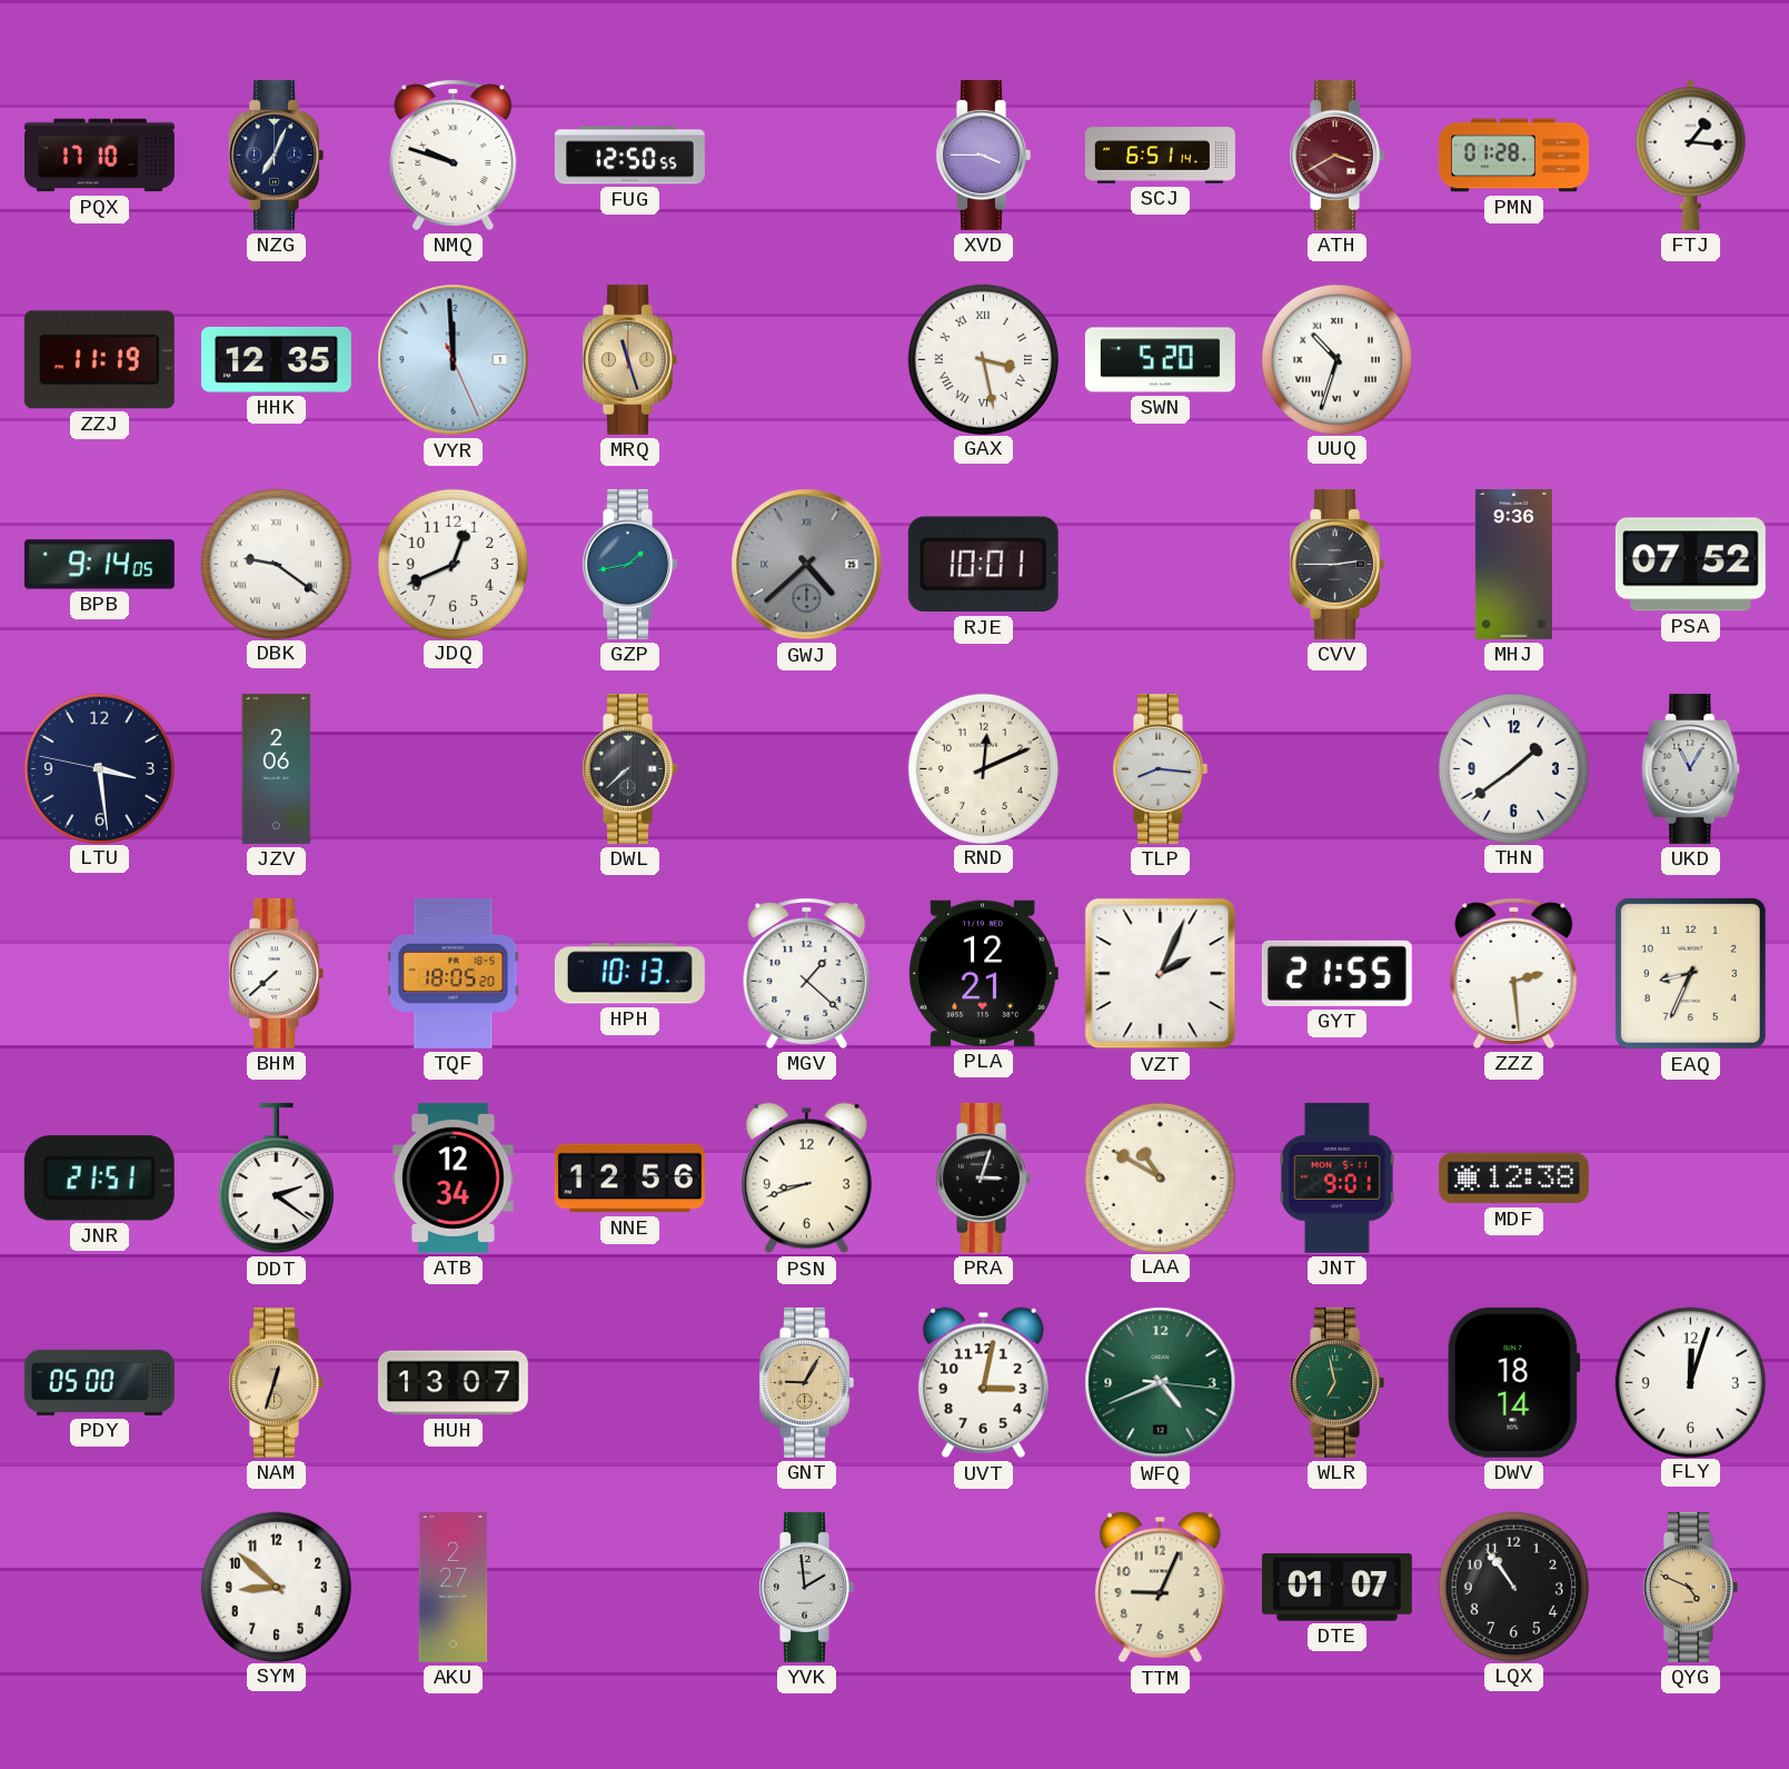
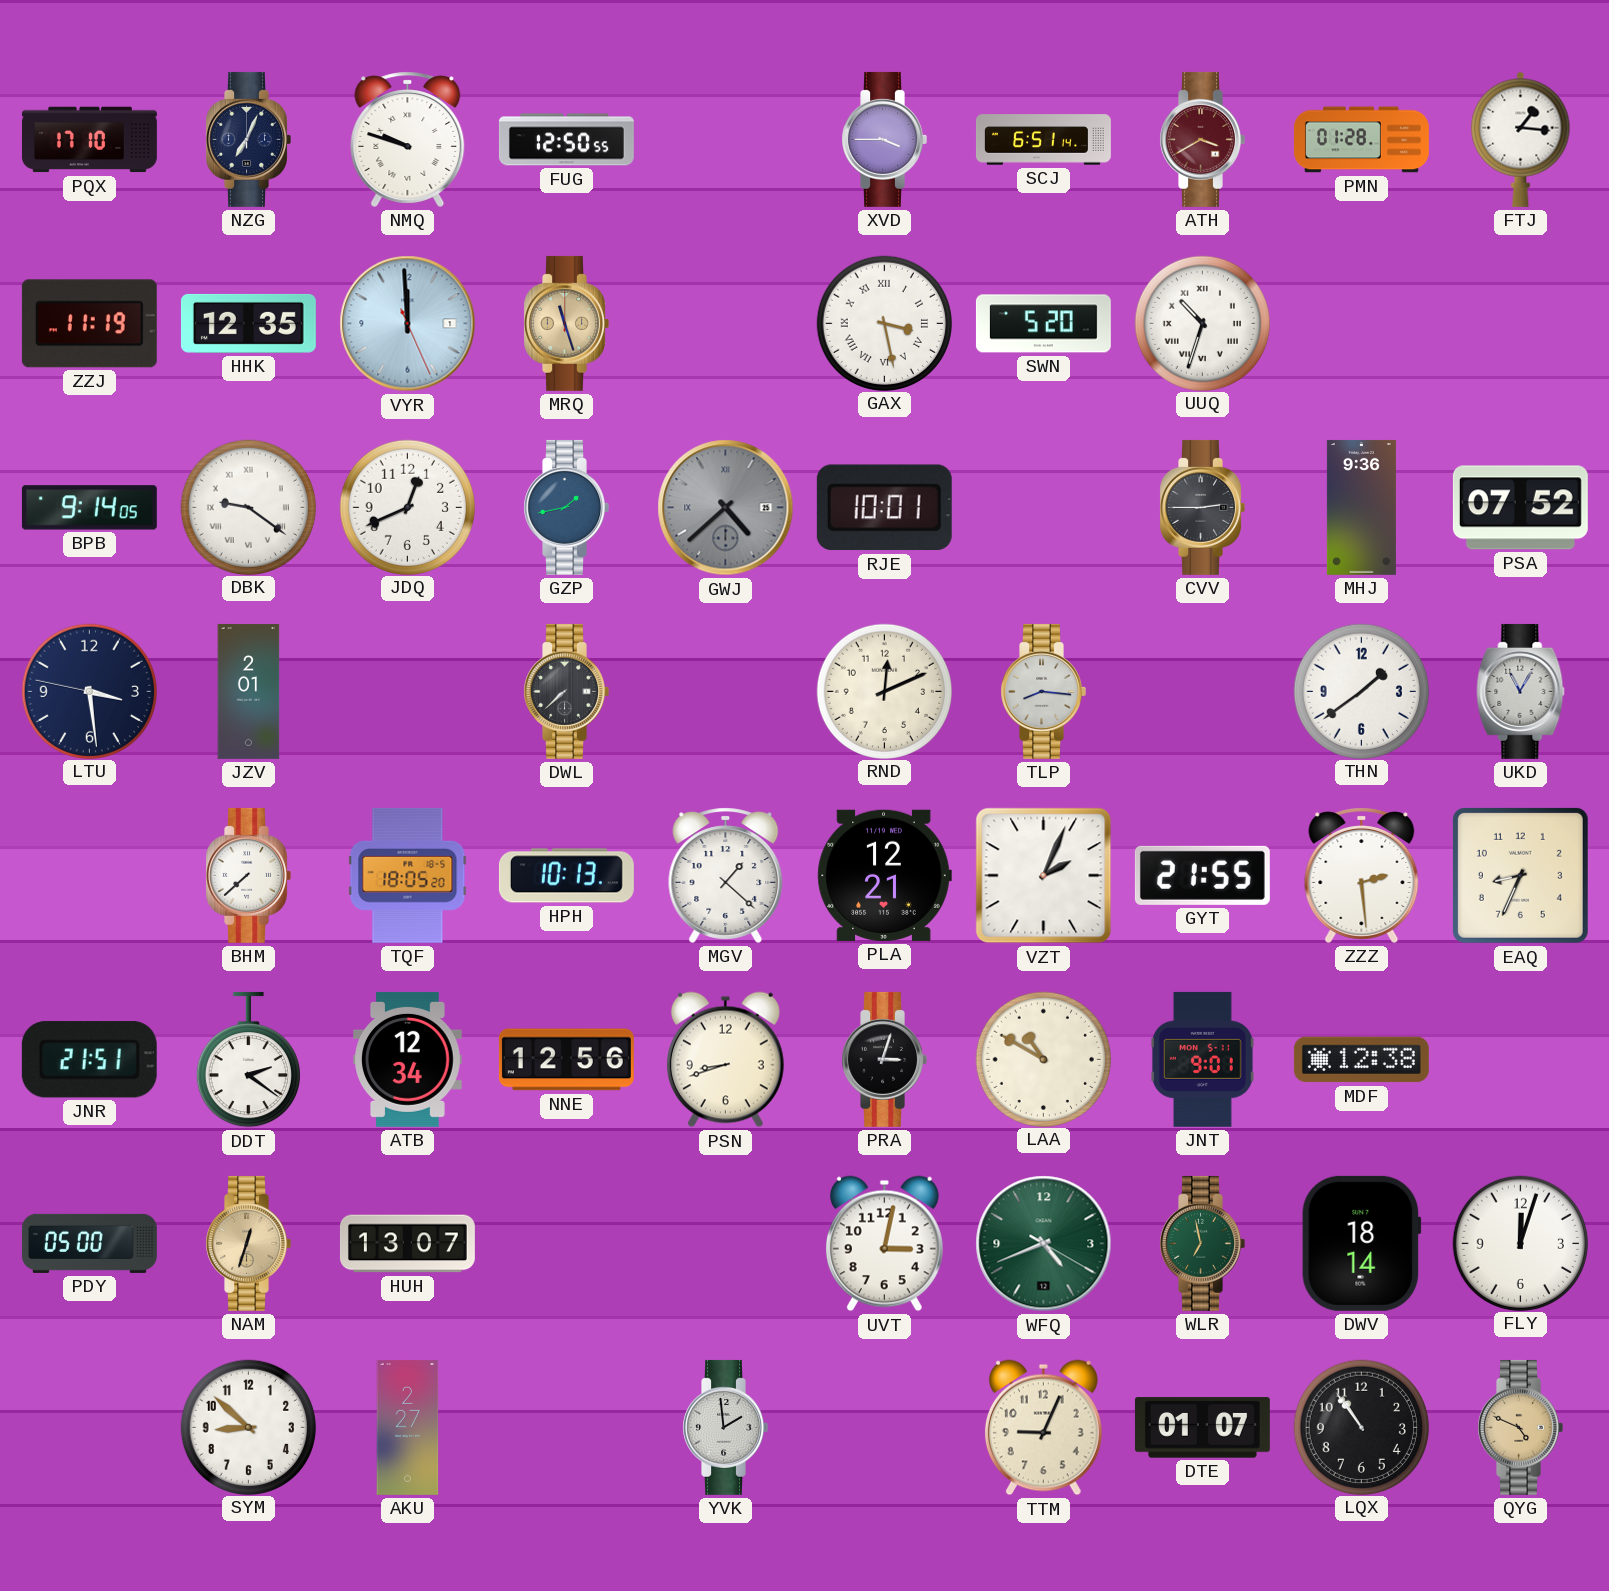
JZV: 2:06 -> 2:01
GNT: 9:05 -> none
WFQ: 4:41:16 -> 4:41:20
